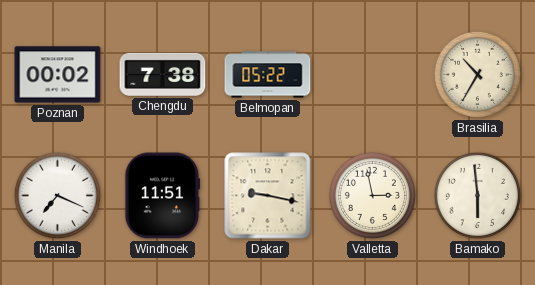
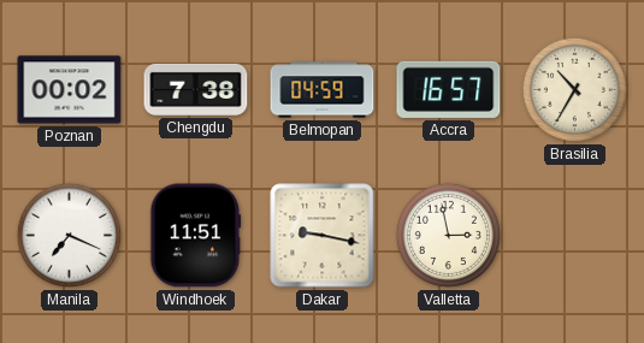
Belmopan: 05:22 -> 04:59
Accra: none -> 16:57
Bamako: 5:59 -> none
